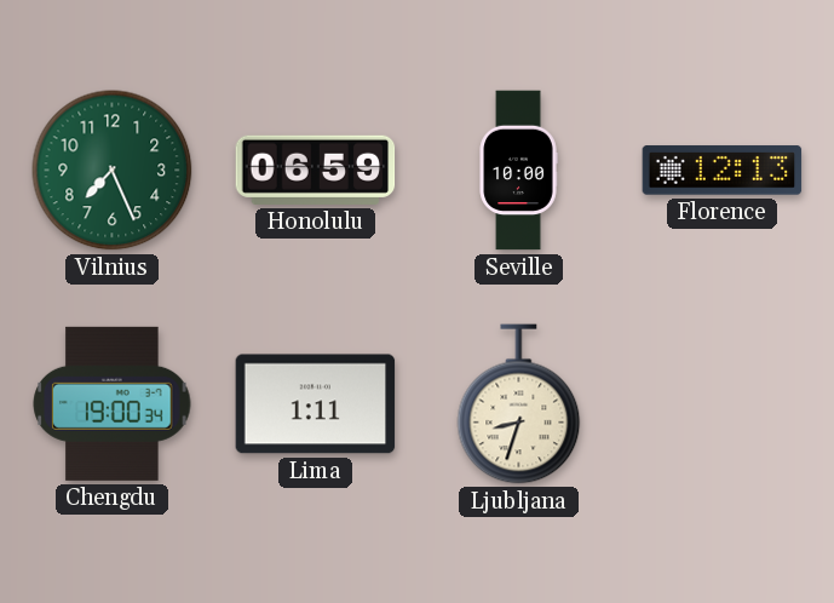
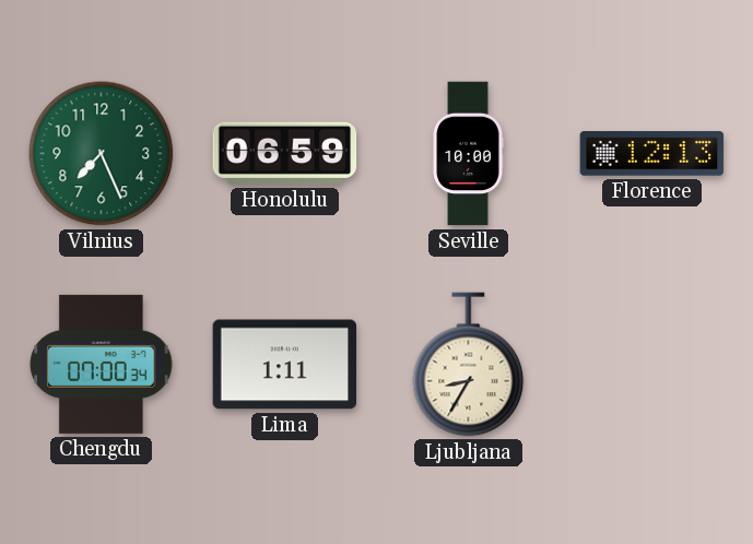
Chengdu: 19:00 -> 07:00
Ljubljana: 8:33 -> 8:35
